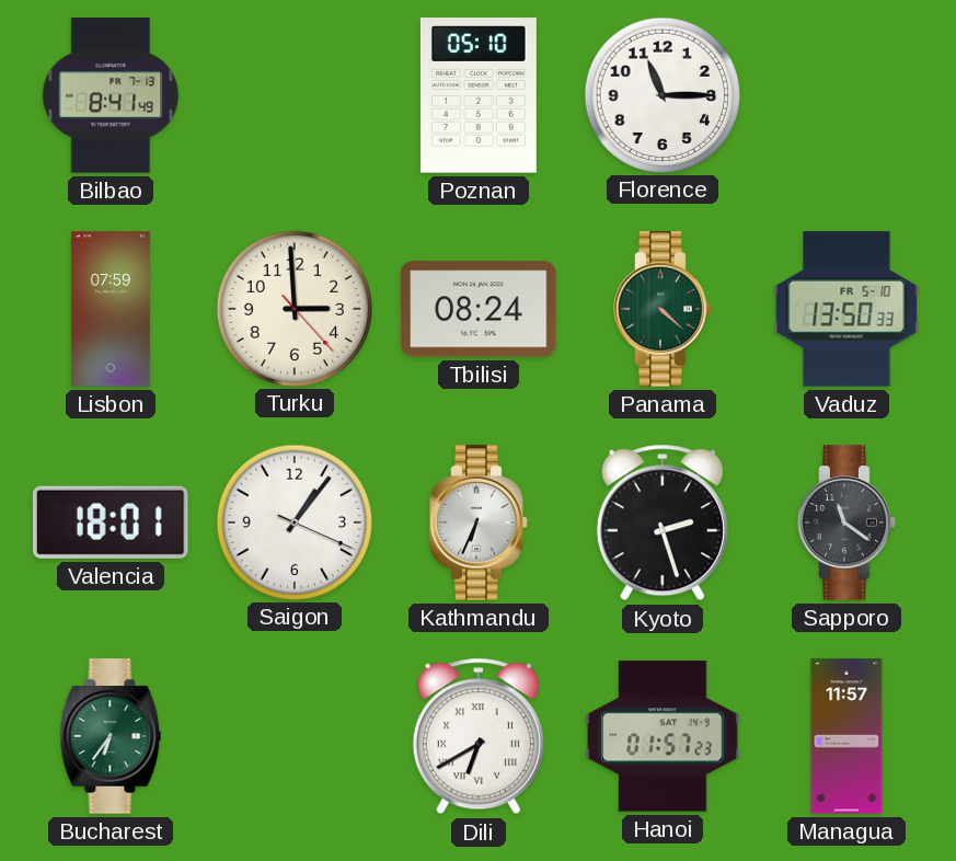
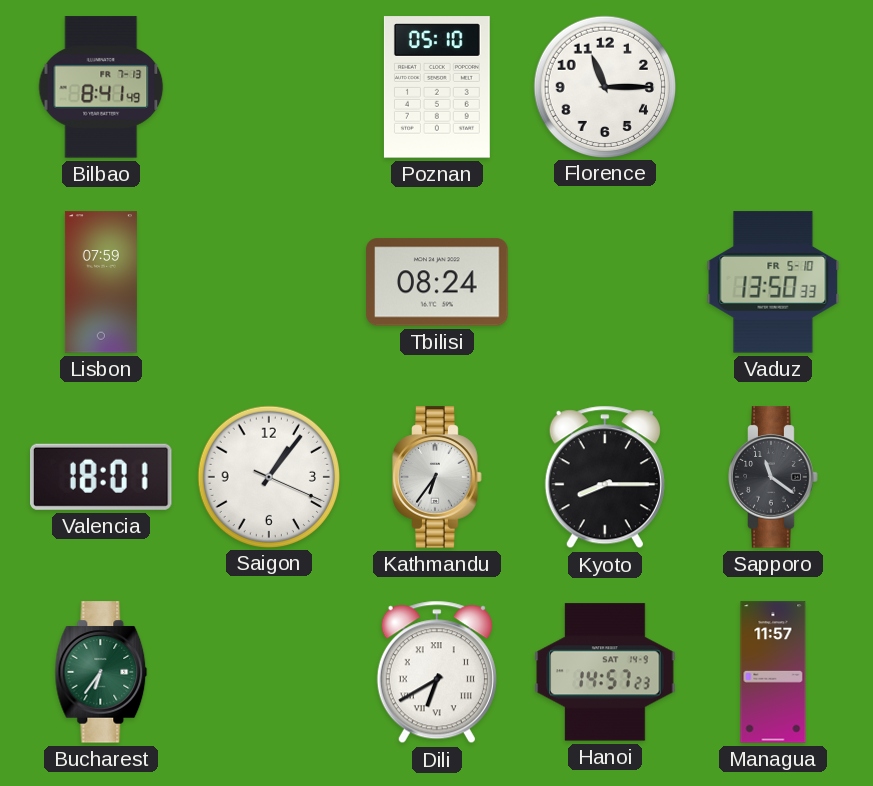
Turku: 2:59 -> none
Panama: 4:22 -> none
Kathmandu: 6:34 -> 6:36
Kyoto: 2:27 -> 8:15
Hanoi: 01:57 -> 14:57
